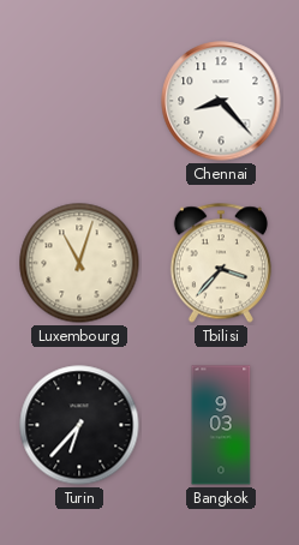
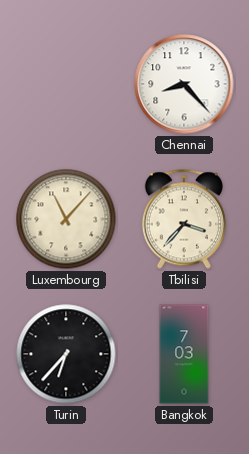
Luxembourg: 11:03 -> 11:07
Bangkok: 9:03 -> 7:03
